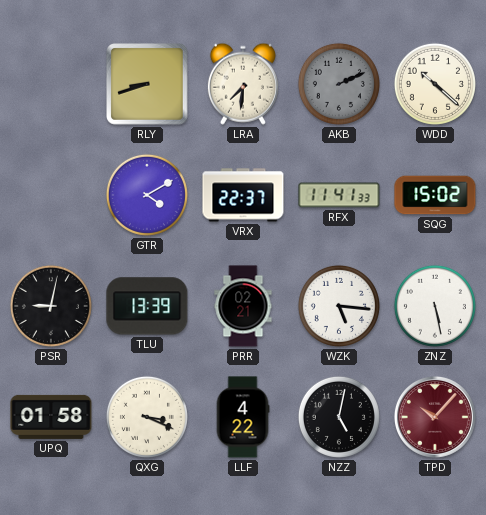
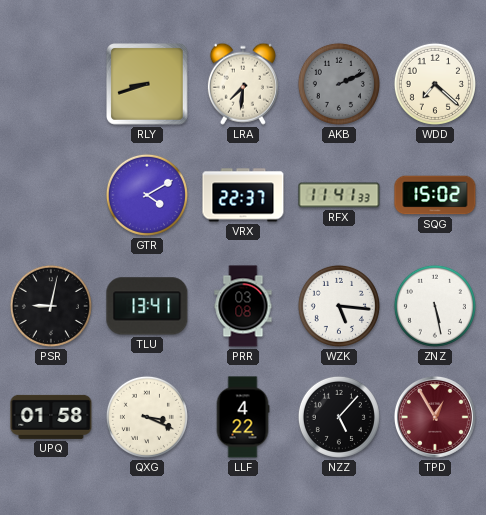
WDD: 10:22 -> 7:22
TLU: 13:39 -> 13:41
PRR: 02:21 -> 03:08
NZZ: 5:02 -> 5:07
TPD: 10:07 -> 12:55
